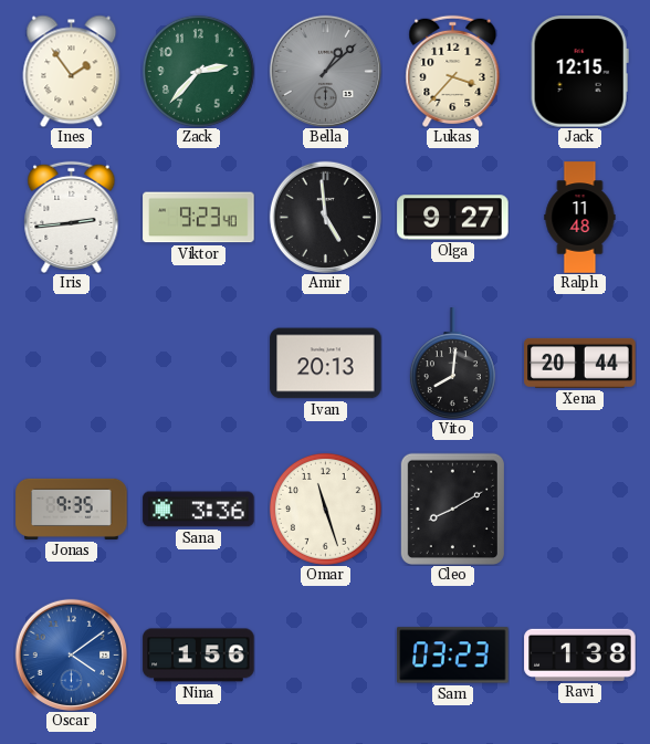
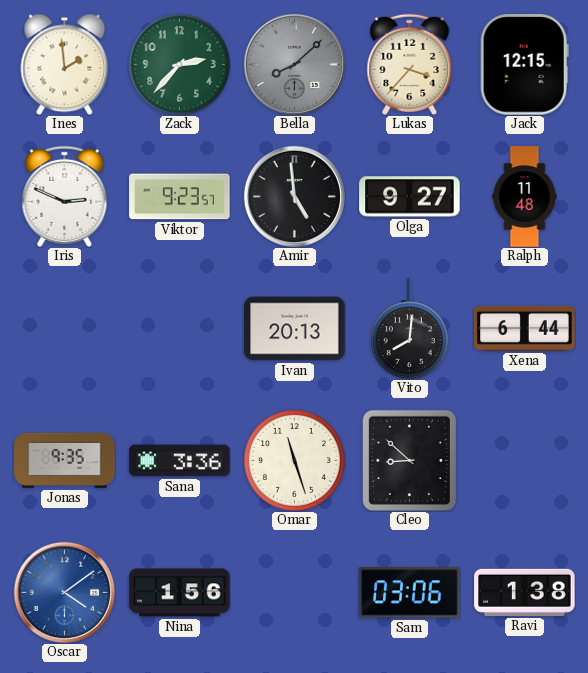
Ines: 1:54 -> 1:59
Bella: 1:08 -> 8:08
Iris: 2:44 -> 2:49
Viktor: 9:23:40 -> 9:23:57
Xena: 20:44 -> 6:44
Cleo: 8:10 -> 8:52
Sam: 03:23 -> 03:06
